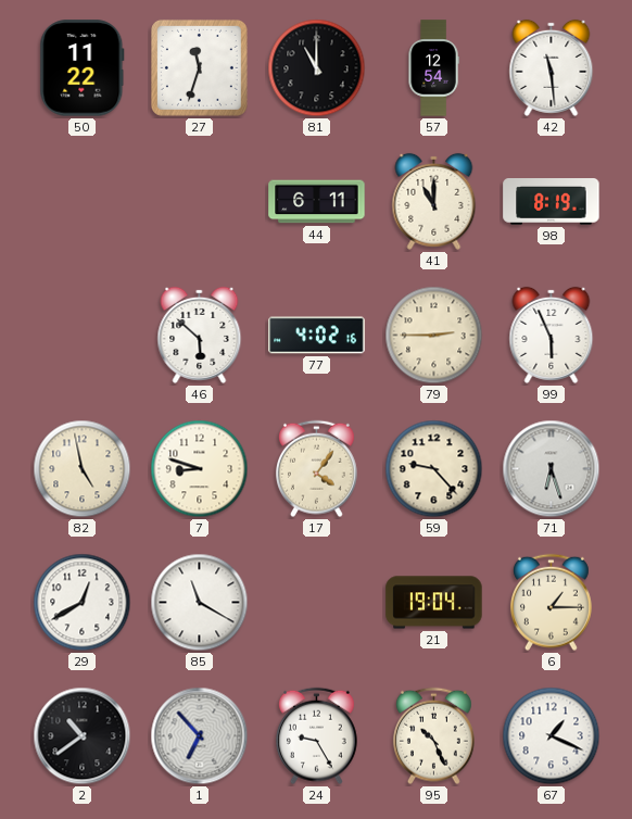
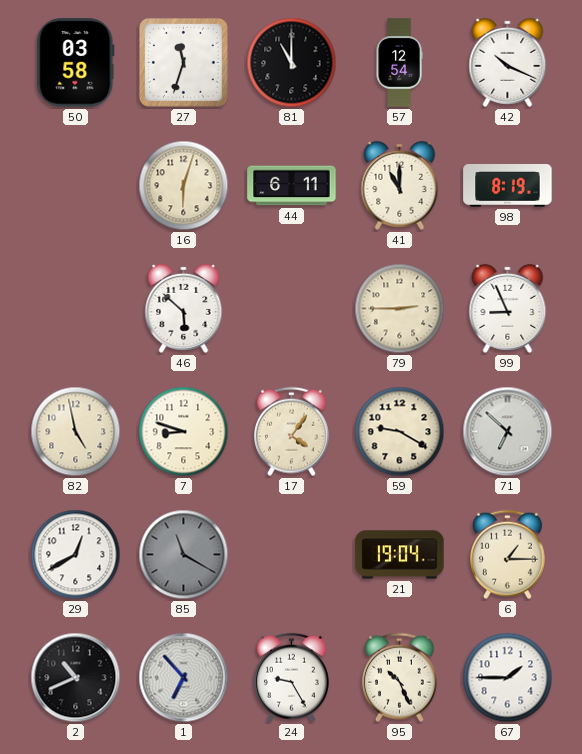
50: 11:22 -> 03:58
42: 11:29 -> 10:19
16: none -> 6:03
77: 4:02 -> none
99: 5:56 -> 8:56
59: 9:23 -> 9:20
71: 6:27 -> 6:52
85 dial: white -> grey
2: 10:39 -> 10:41
67: 1:19 -> 1:45
